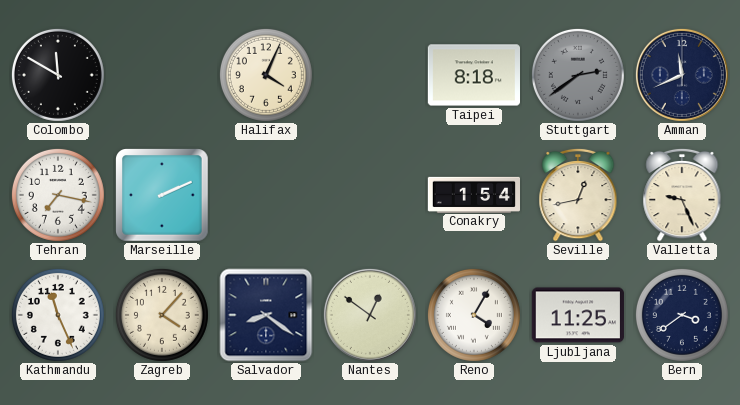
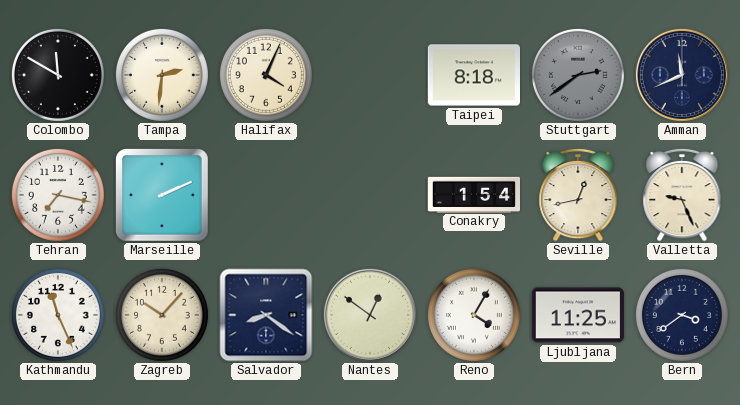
Tampa: none -> 2:31
Zagreb: 4:07 -> 10:07
